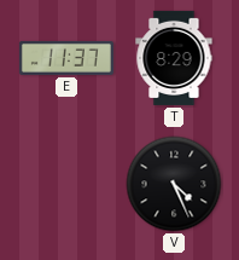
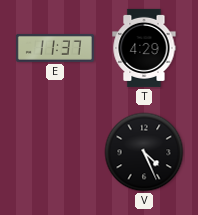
T: 8:29 -> 4:29
